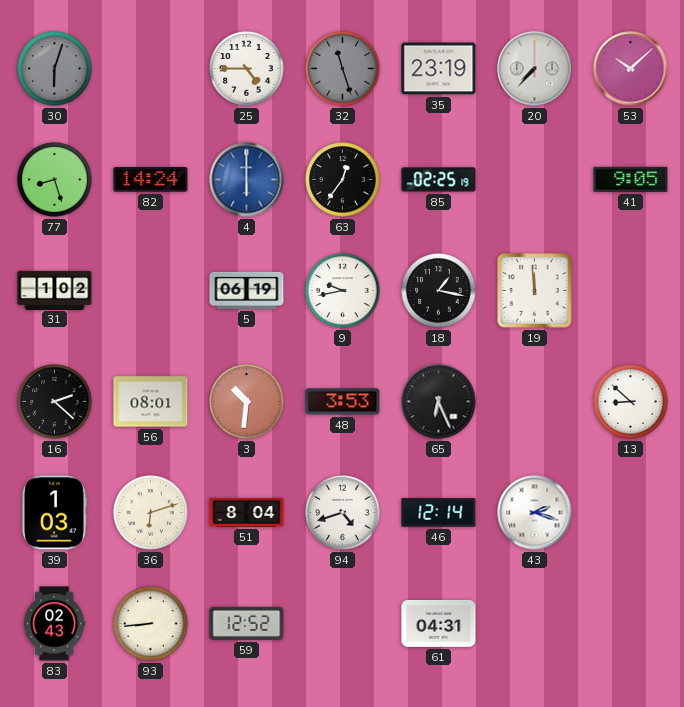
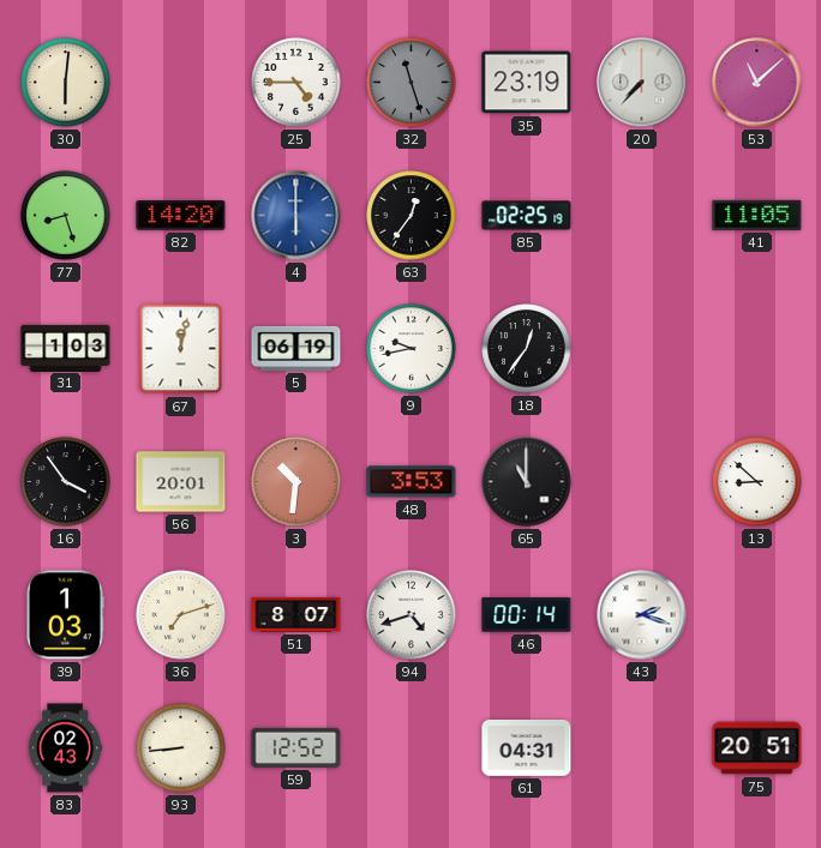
30: 6:03 -> 6:01
30 dial: grey -> cream
53: 10:08 -> 11:08
82: 14:24 -> 14:20
41: 9:05 -> 11:05
31: 1:02 -> 1:03
67: none -> 12:02
18: 1:17 -> 12:36
19: 11:59 -> none
16: 2:22 -> 3:54
56: 08:01 -> 20:01
65: 6:26 -> 11:00
36: 6:12 -> 7:12
51: 8:04 -> 8:07
46: 12:14 -> 00:14
75: none -> 20:51
